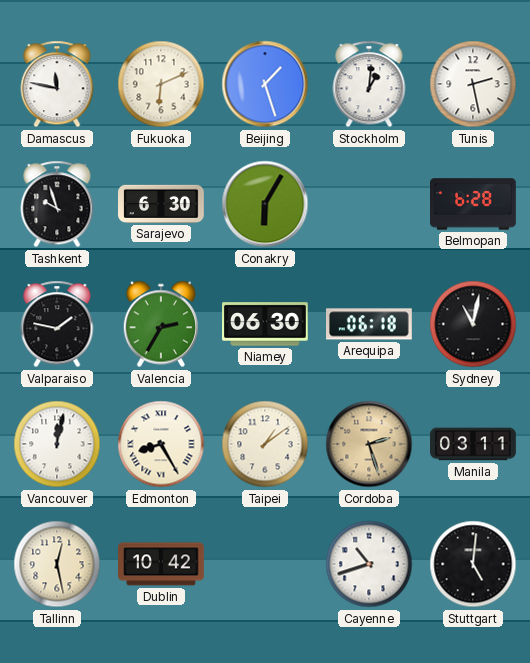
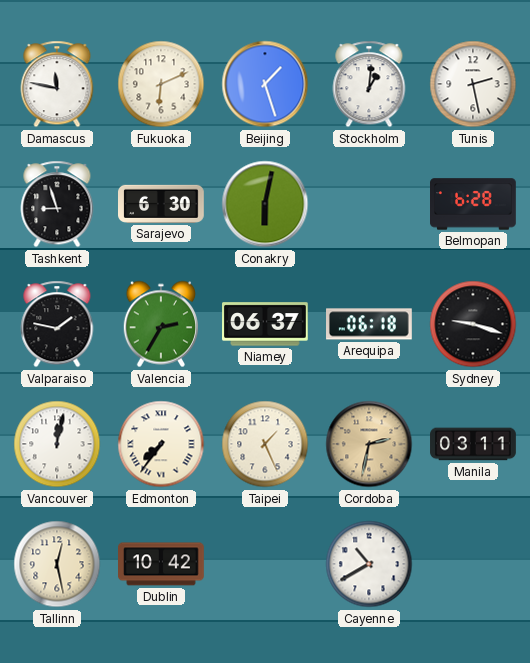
Tashkent: 9:57 -> 8:57
Conakry: 6:05 -> 6:02
Niamey: 06:30 -> 06:37
Sydney: 11:02 -> 9:18
Edmonton: 8:25 -> 7:36
Taipei: 1:09 -> 1:26
Cordoba: 2:27 -> 2:32
Cayenne: 10:42 -> 10:40
Stuttgart: 5:01 -> none
